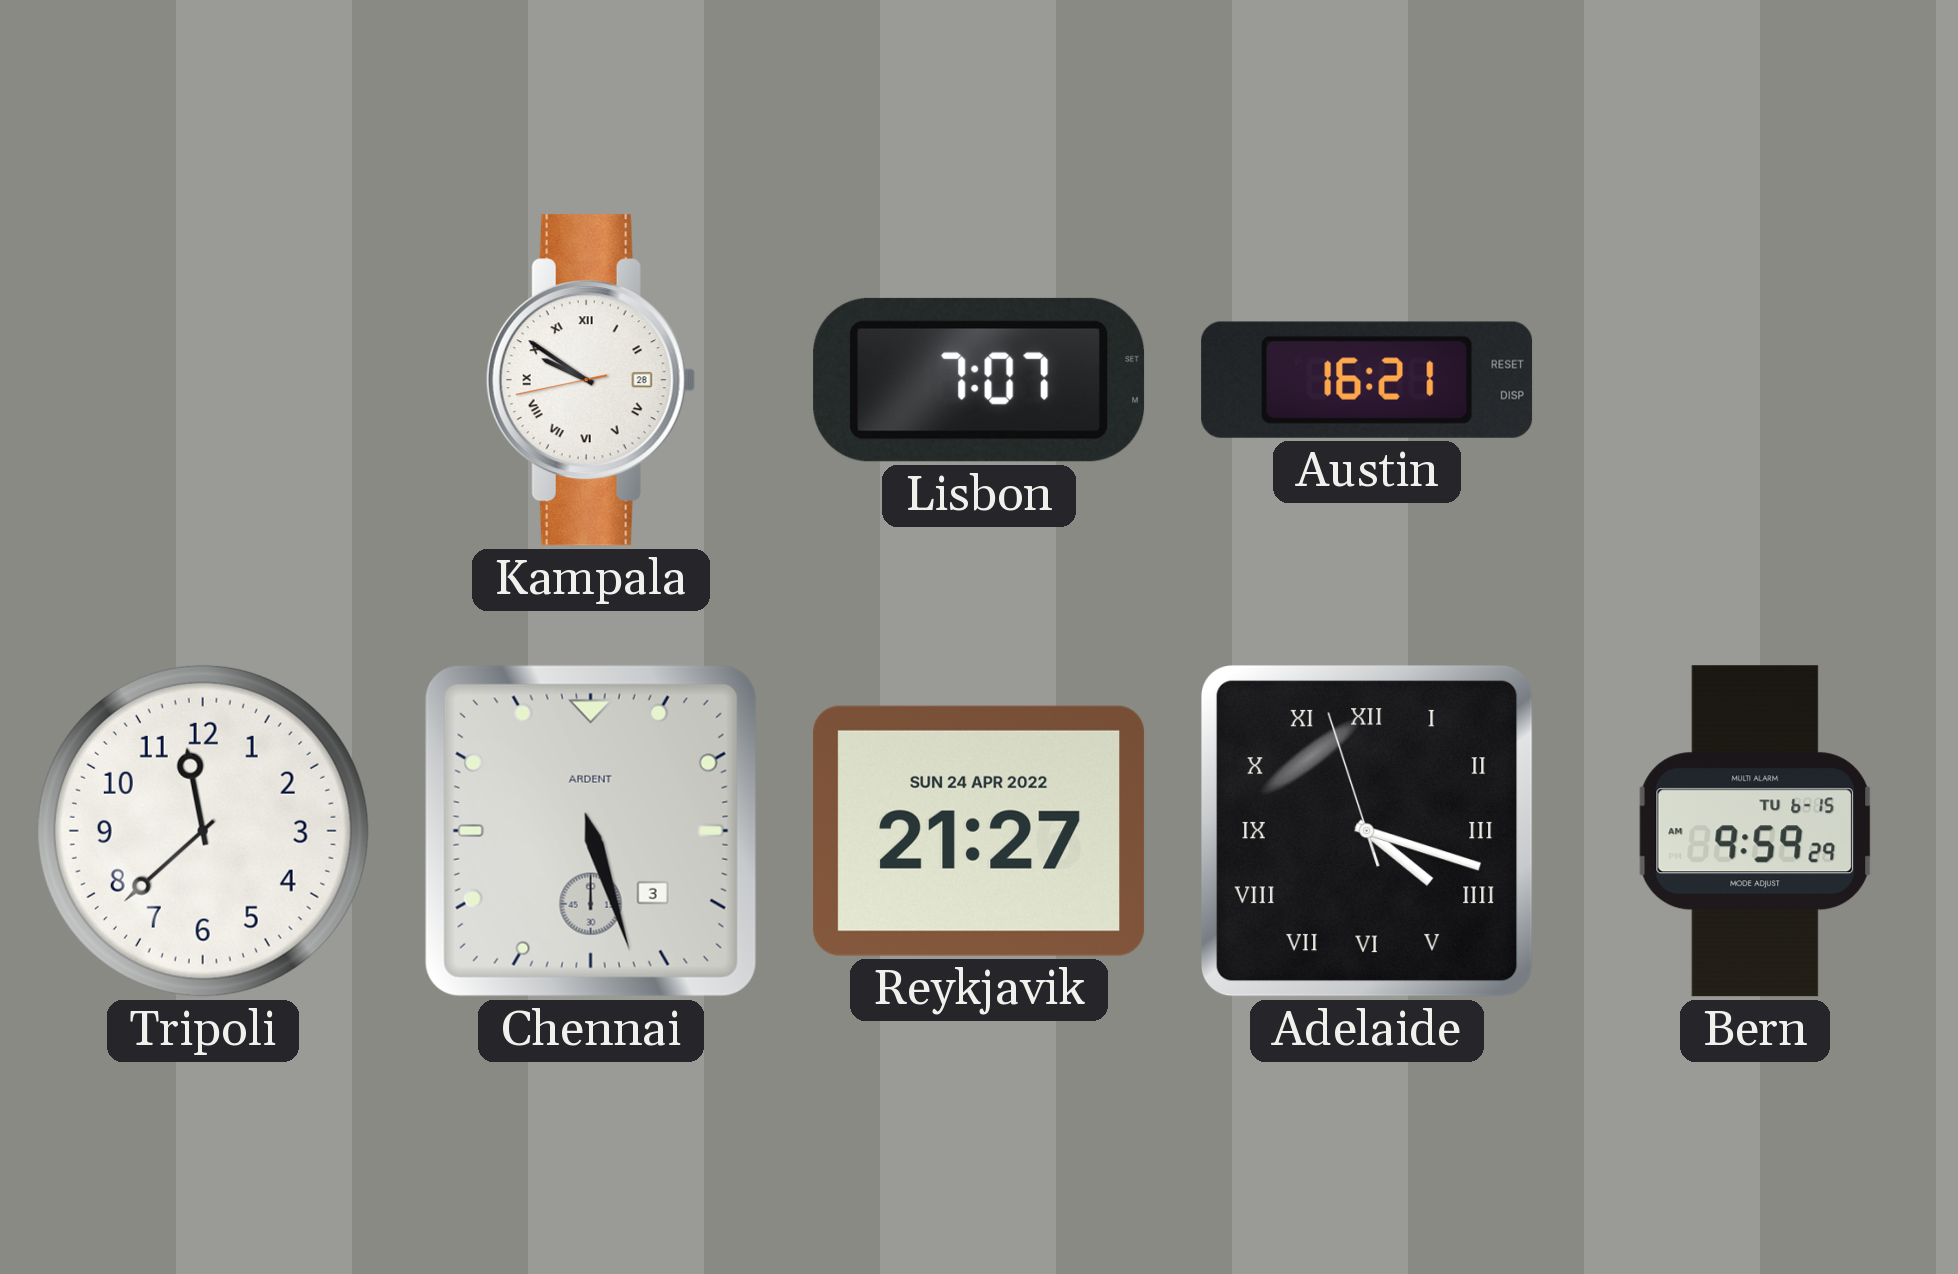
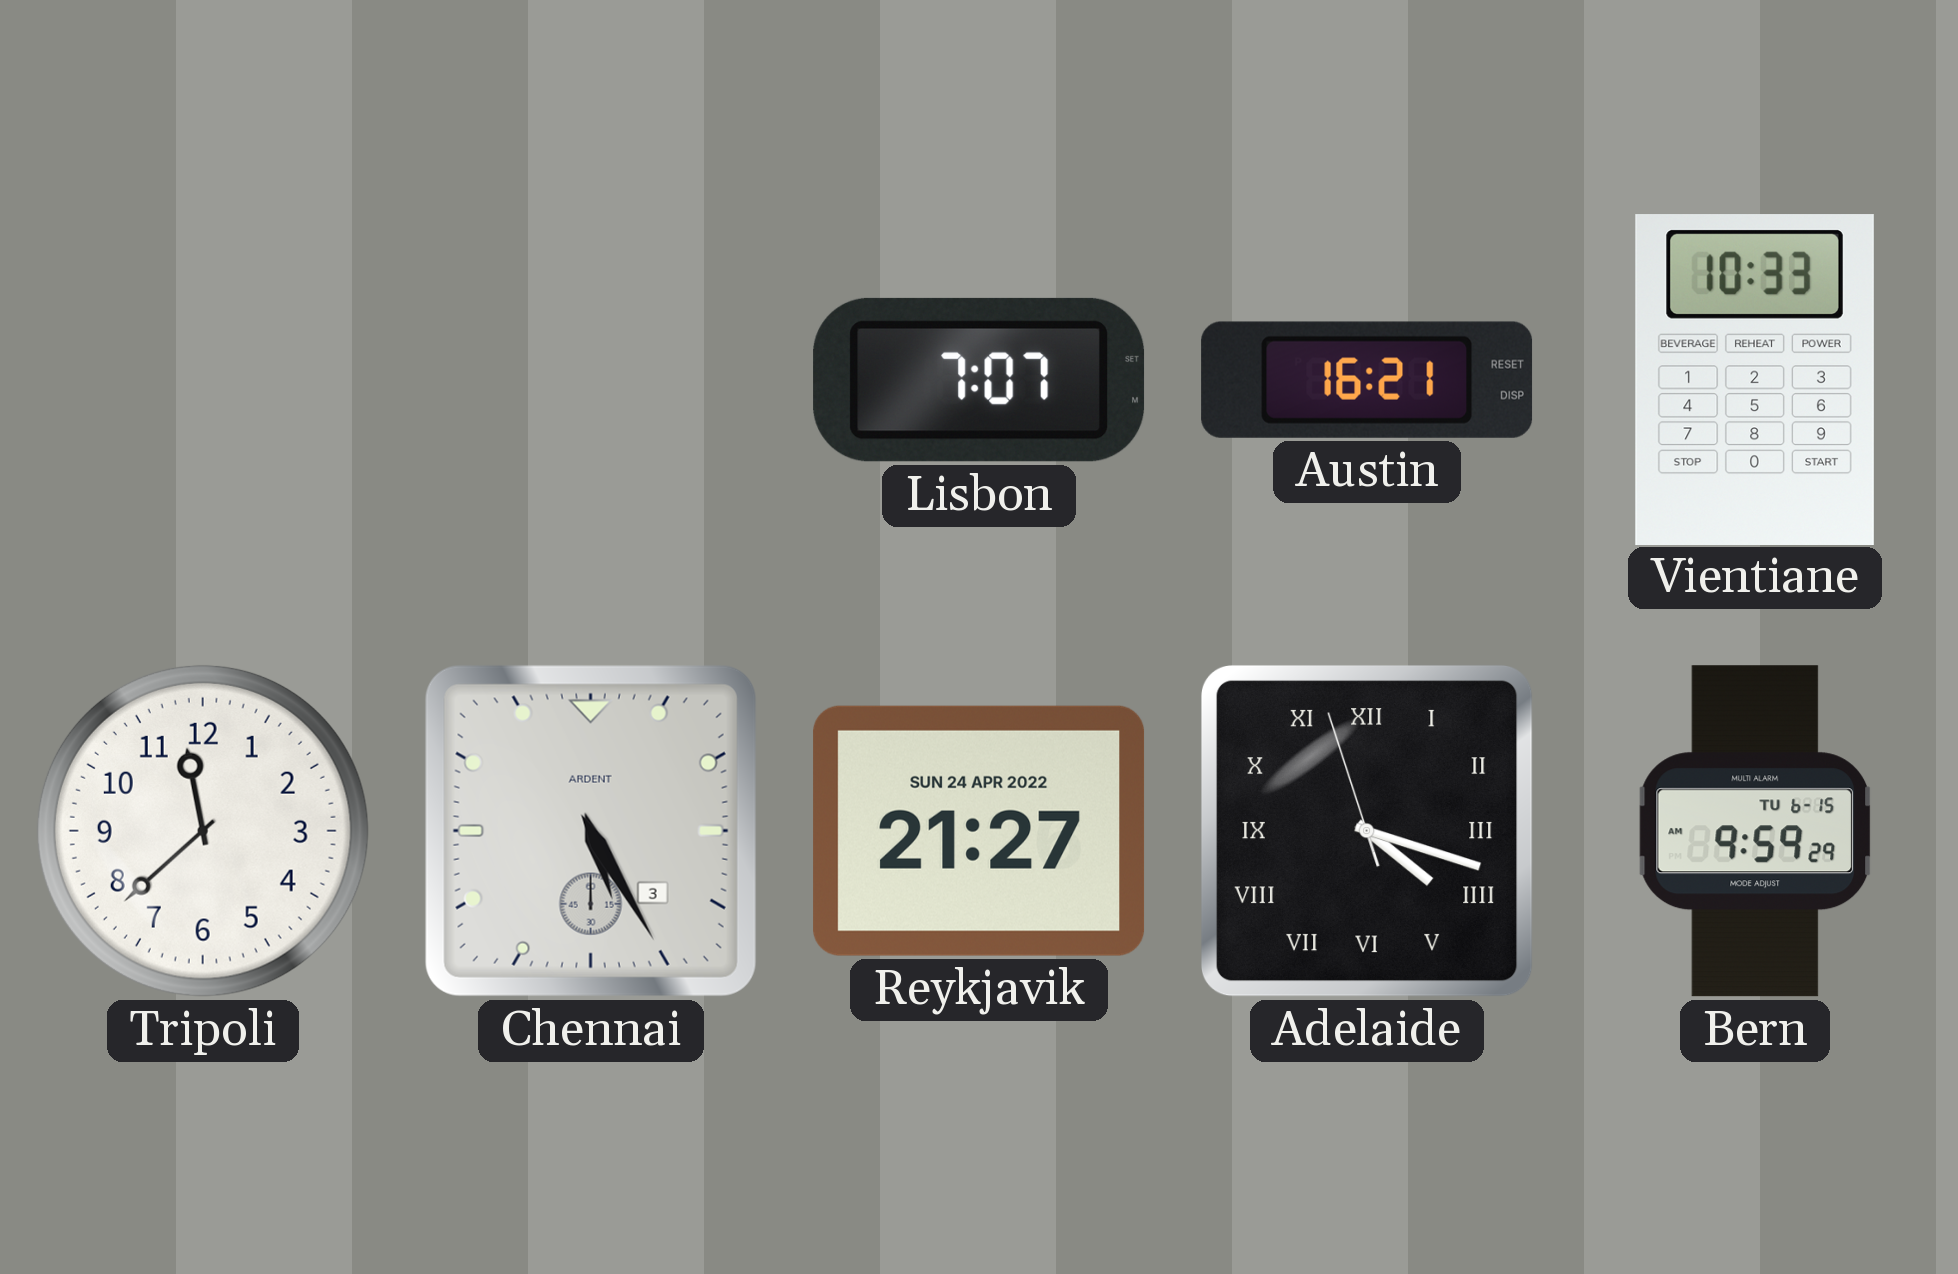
Kampala: 9:50 -> none
Vientiane: none -> 10:33
Chennai: 5:27 -> 5:25
